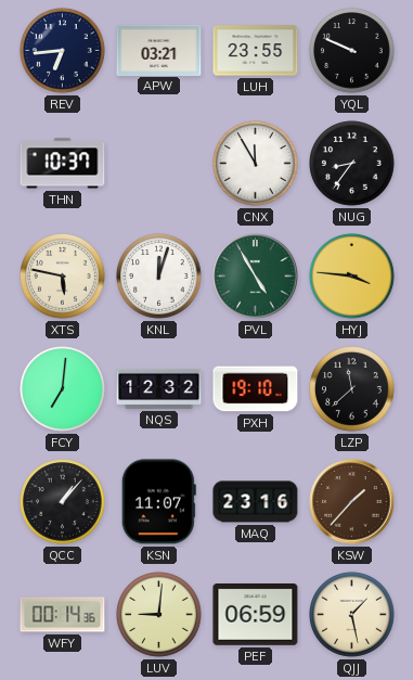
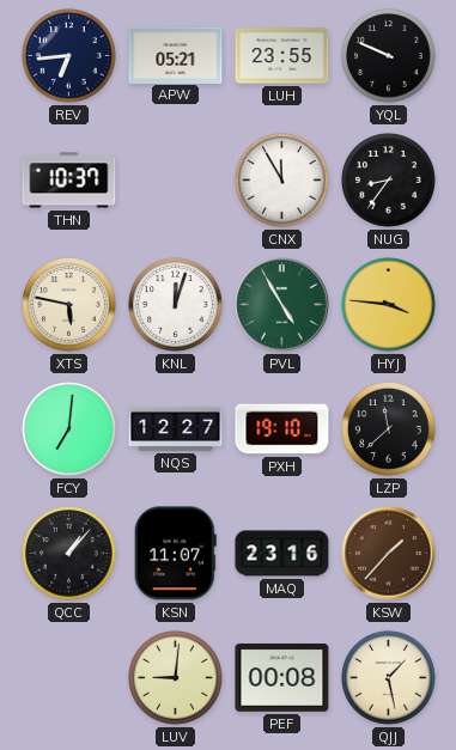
APW: 03:21 -> 05:21
NQS: 12:32 -> 12:27
WFY: 00:14 -> none
PEF: 06:59 -> 00:08
